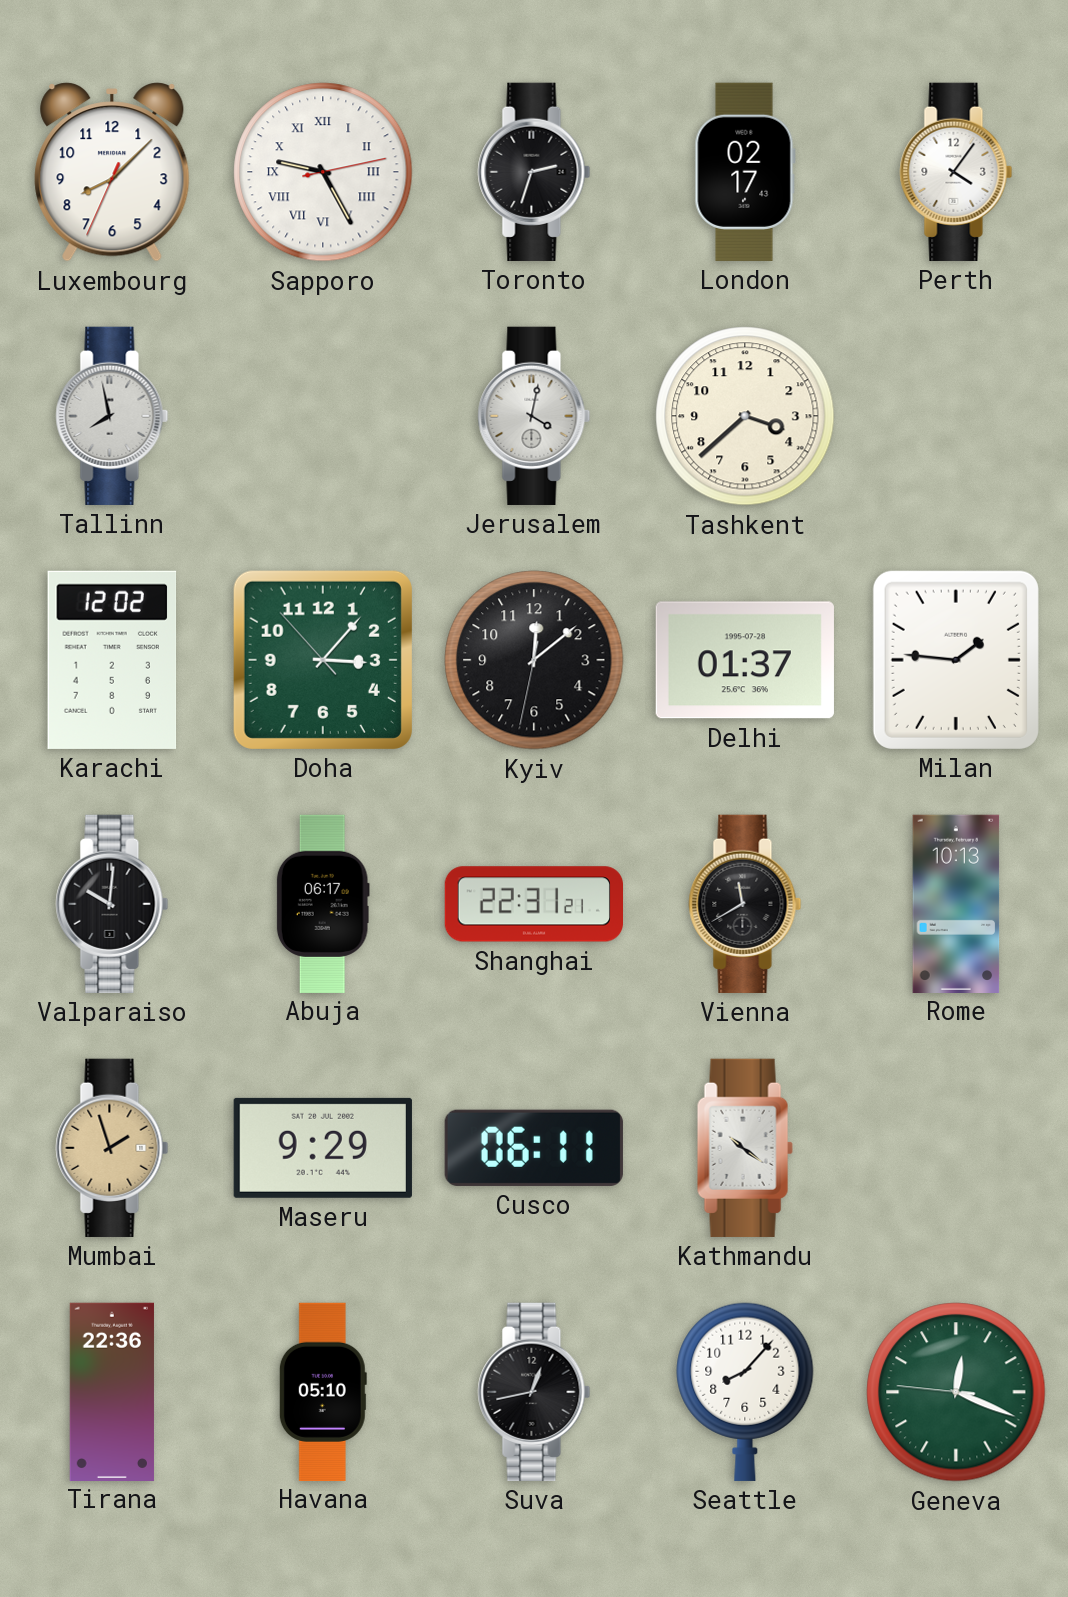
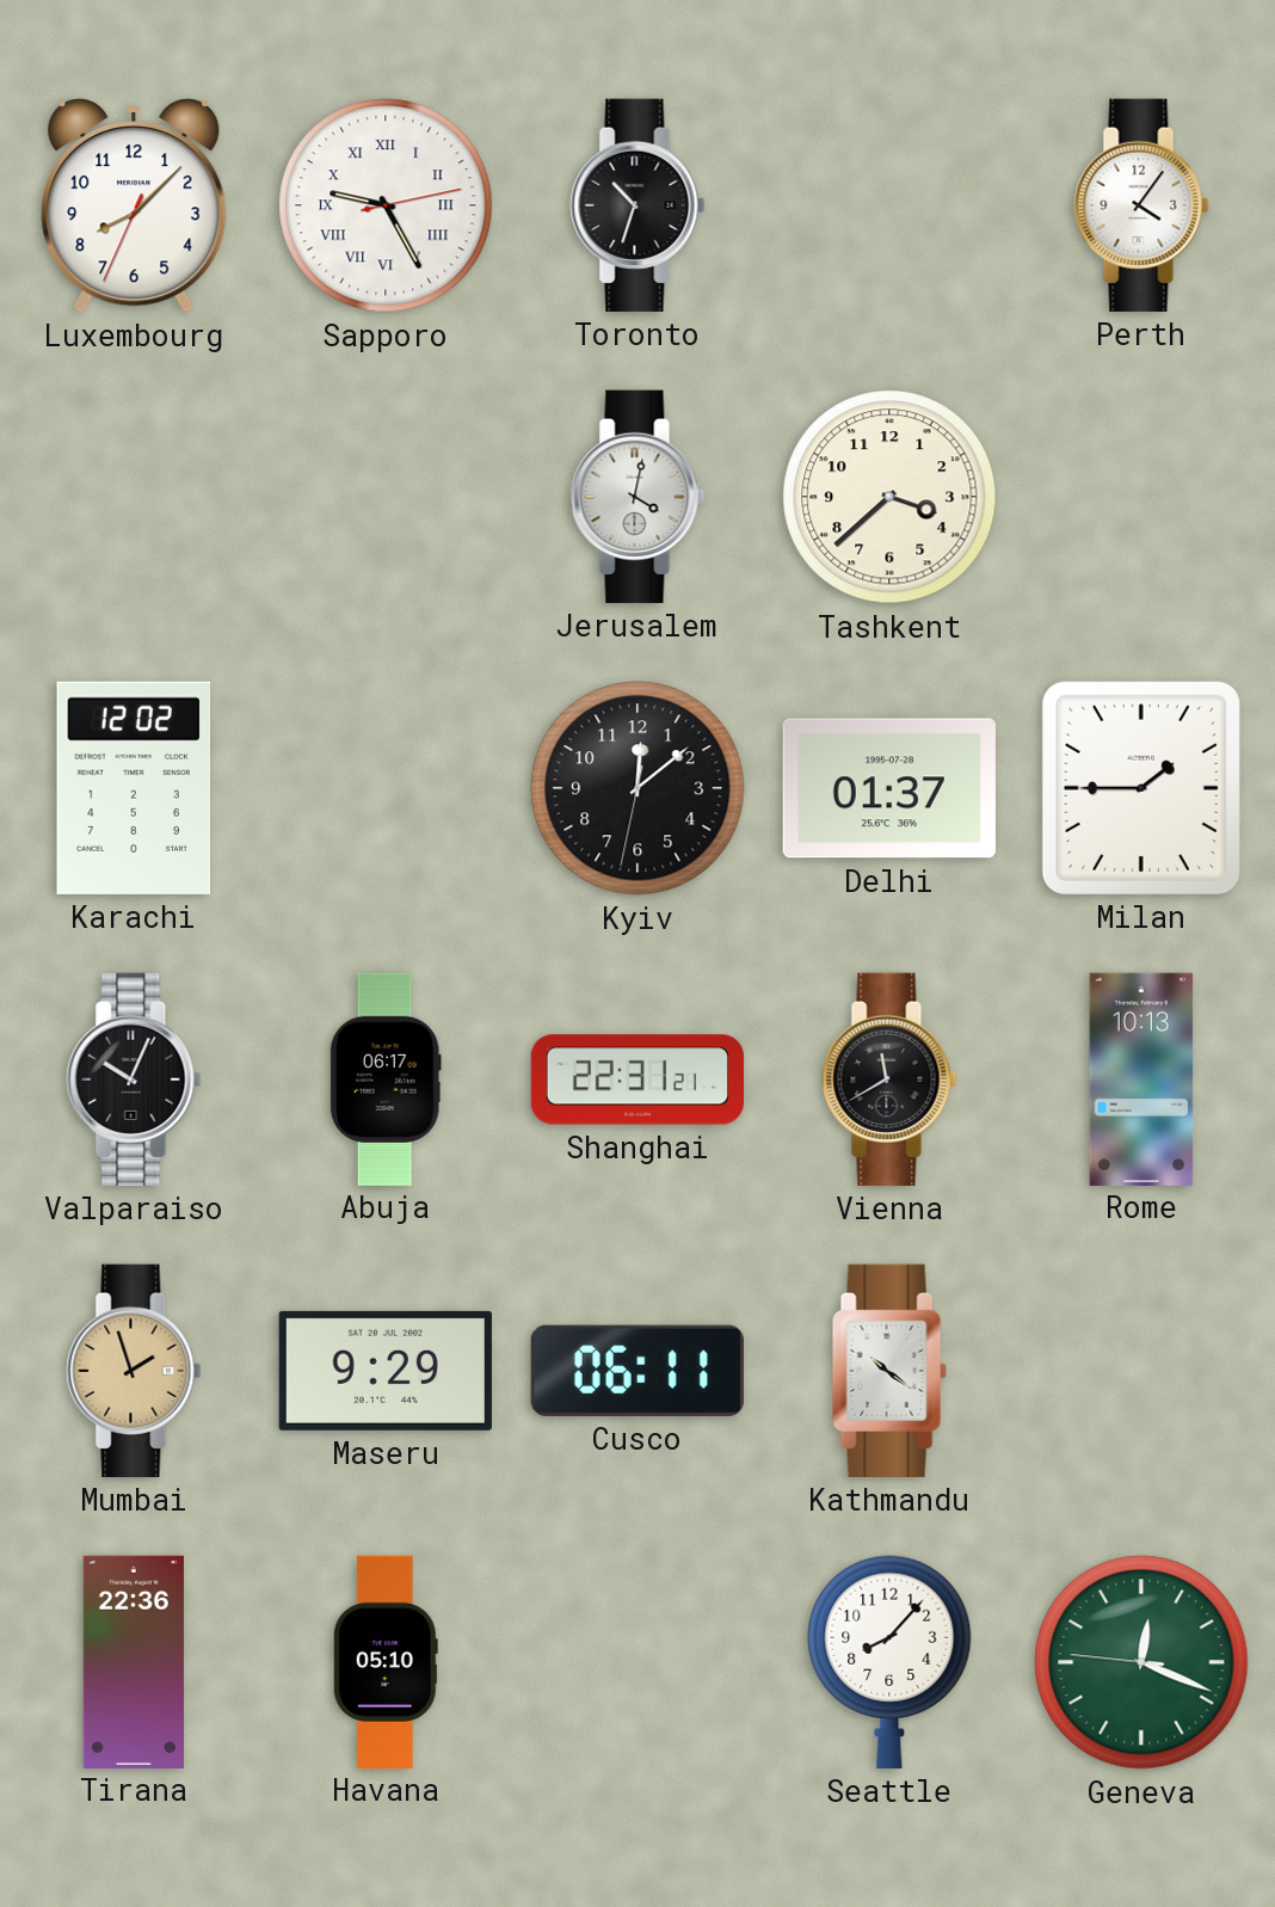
Toronto: 2:33 -> 10:33
London: 02:17 -> none
Tallinn: 7:58 -> none
Doha: 3:06 -> none
Milan: 1:46 -> 1:45
Valparaiso: 10:01 -> 10:04
Suva: 12:43 -> none
